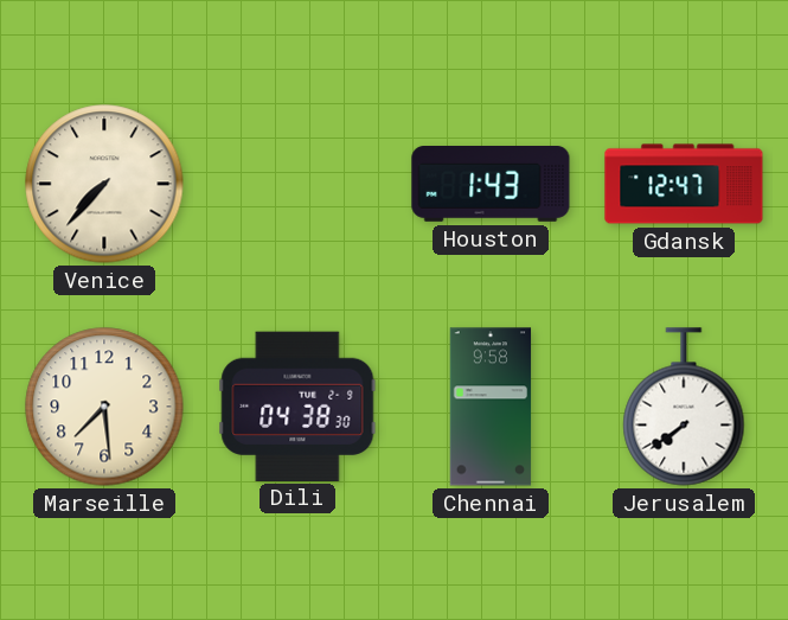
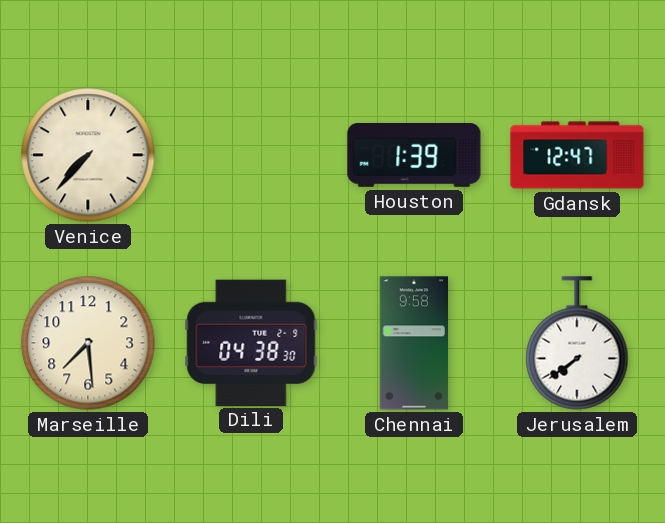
Houston: 1:43 -> 1:39
